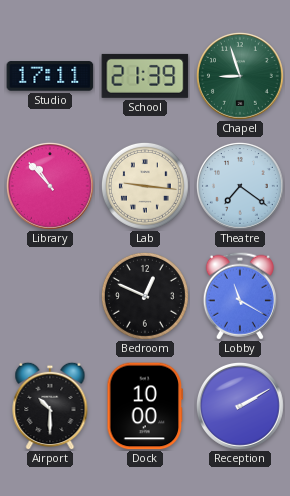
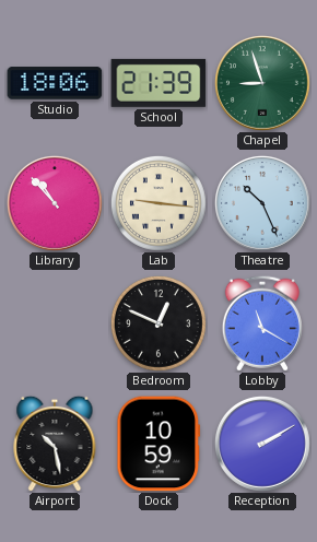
Studio: 17:11 -> 18:06
Theatre: 7:21 -> 10:26
Airport: 10:30 -> 10:28
Dock: 10:00 -> 10:59
